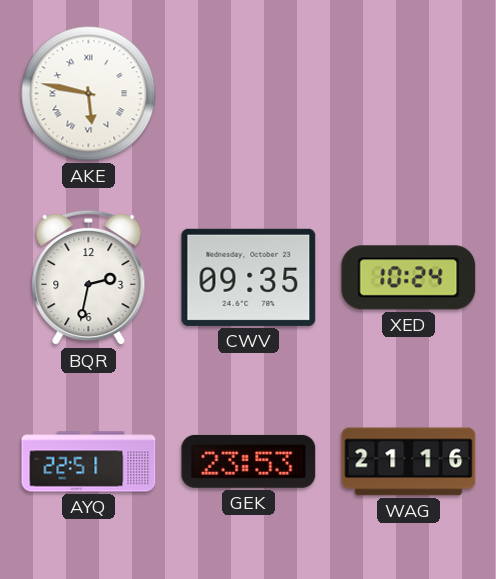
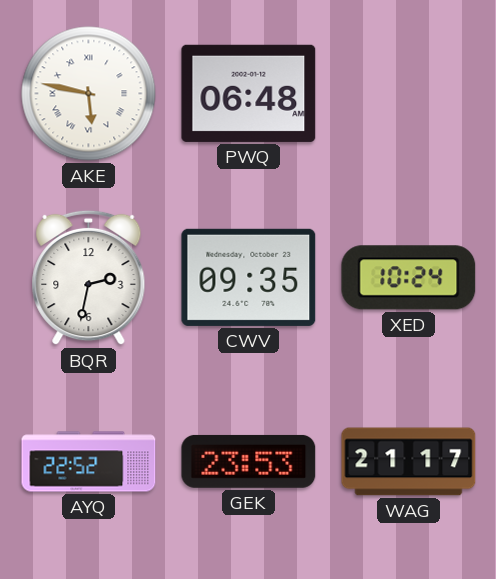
PWQ: none -> 06:48
AYQ: 22:51 -> 22:52
WAG: 21:16 -> 21:17
